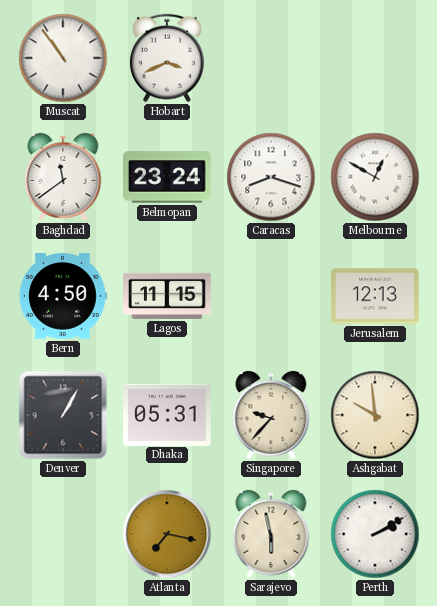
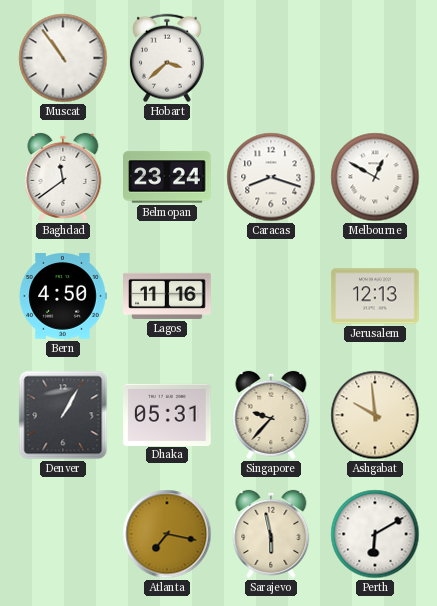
Hobart: 3:41 -> 3:38
Lagos: 11:15 -> 11:16
Perth: 2:10 -> 6:10
